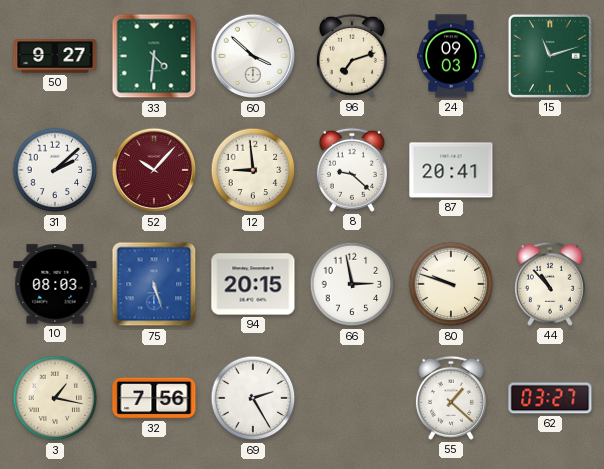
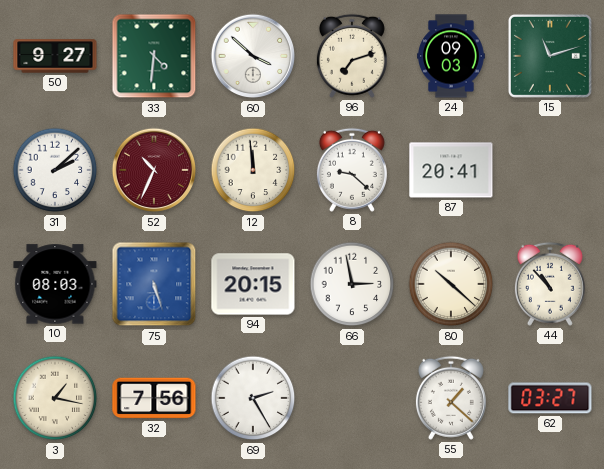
52: 10:07 -> 10:34
12: 8:59 -> 11:59
80: 9:48 -> 10:22
